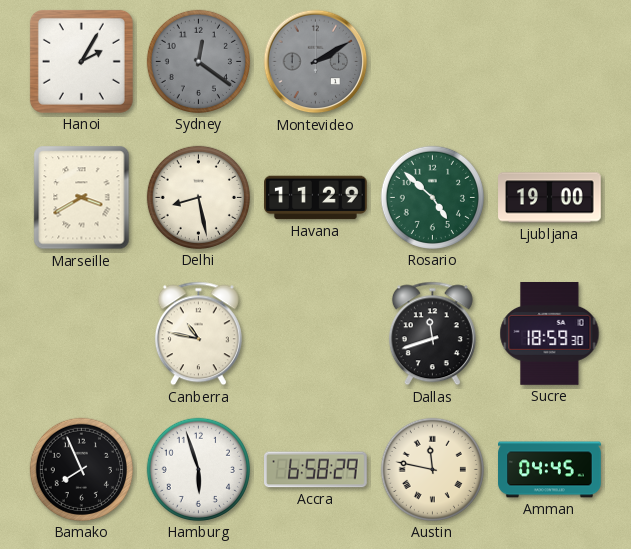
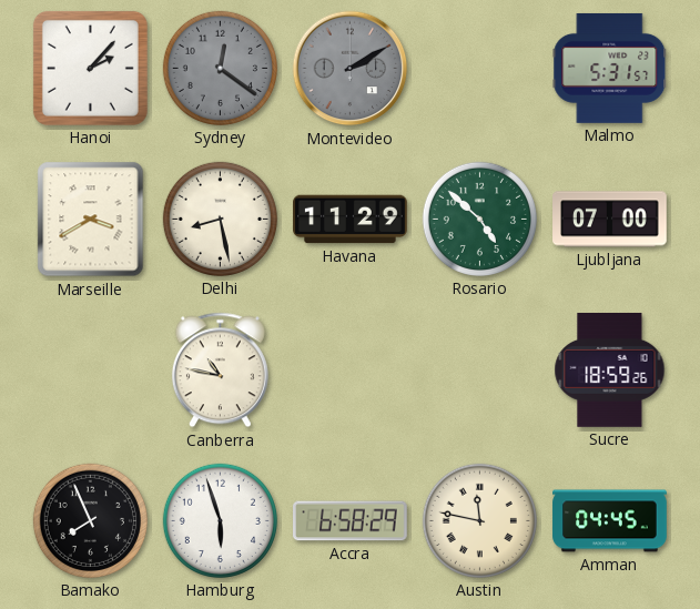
Hanoi: 2:05 -> 2:07
Malmo: none -> 5:31
Ljubljana: 19:00 -> 07:00
Dallas: 11:42 -> none
Sucre: 18:59:30 -> 18:59:26
